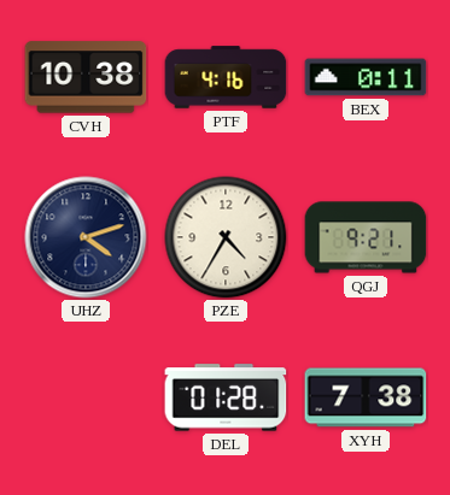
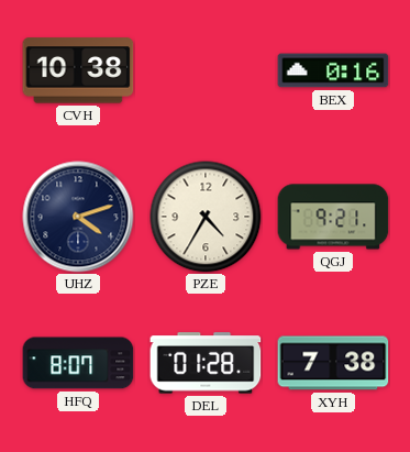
PTF: 4:16 -> none
BEX: 0:11 -> 0:16
HFQ: none -> 8:07
